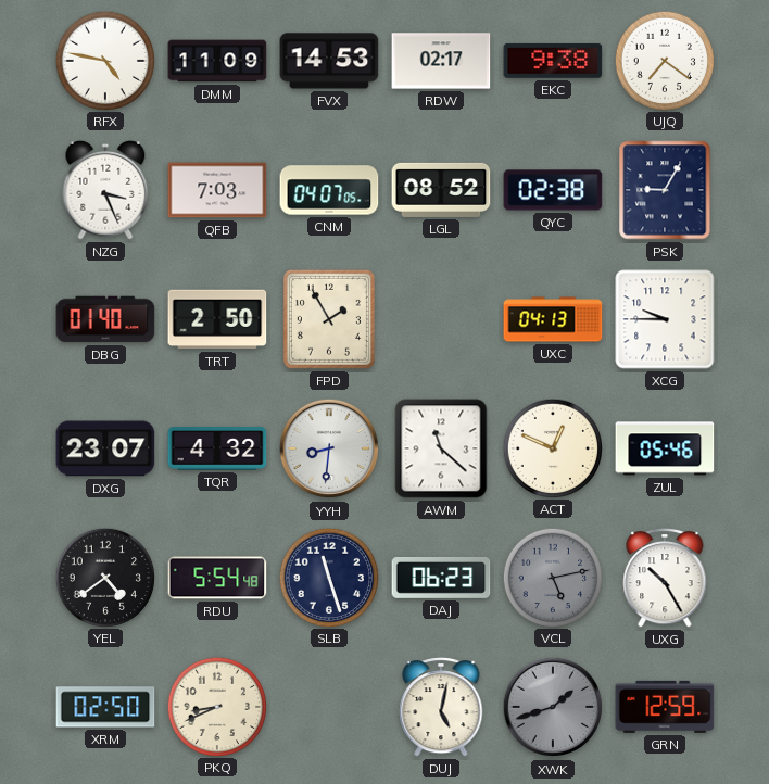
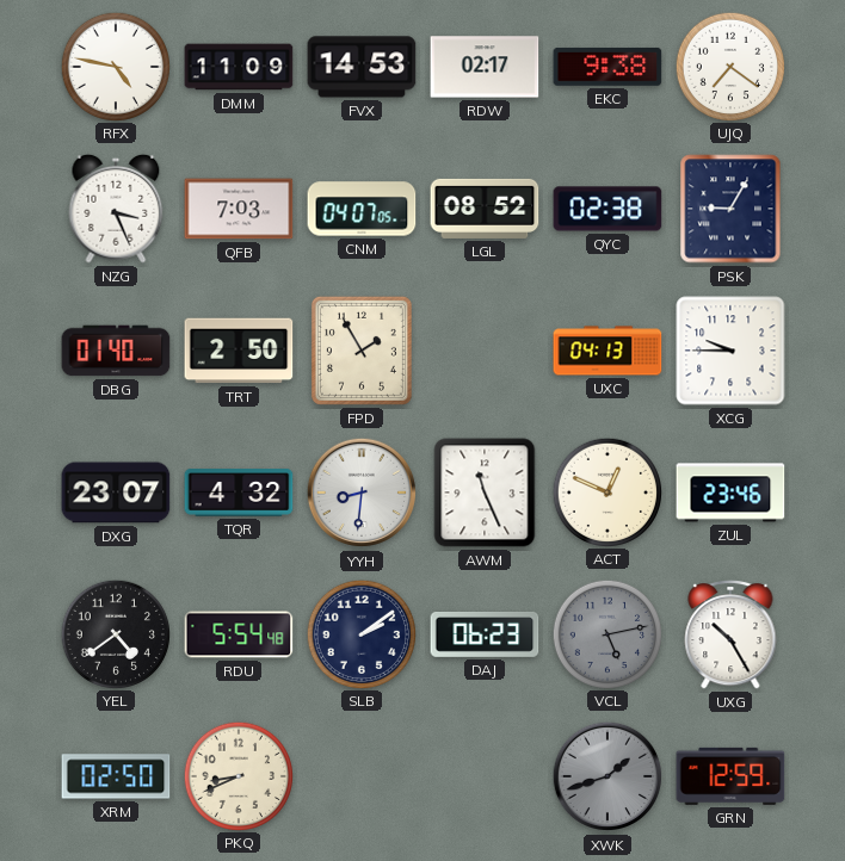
AWM: 11:22 -> 11:26
ZUL: 05:46 -> 23:46
SLB: 11:27 -> 2:09
DUJ: 5:02 -> none
